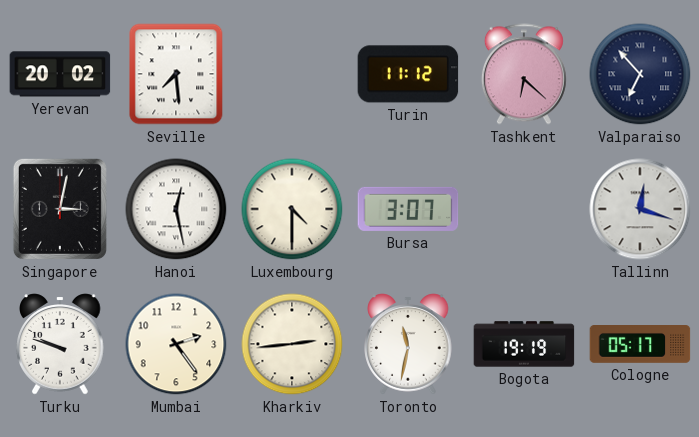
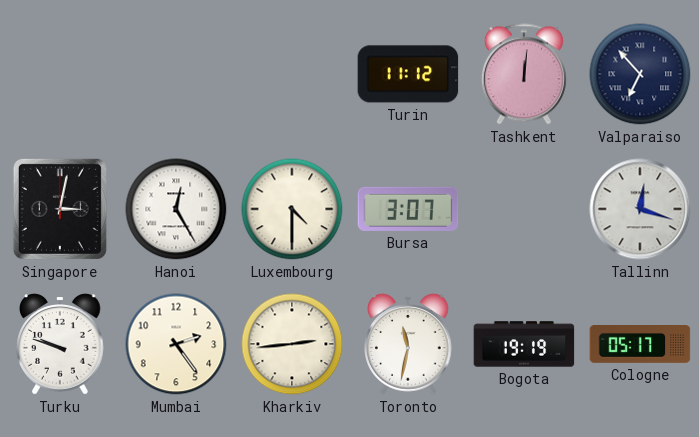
Yerevan: 20:02 -> none
Seville: 7:29 -> none
Tashkent: 6:22 -> 12:01
Hanoi: 12:28 -> 12:25
